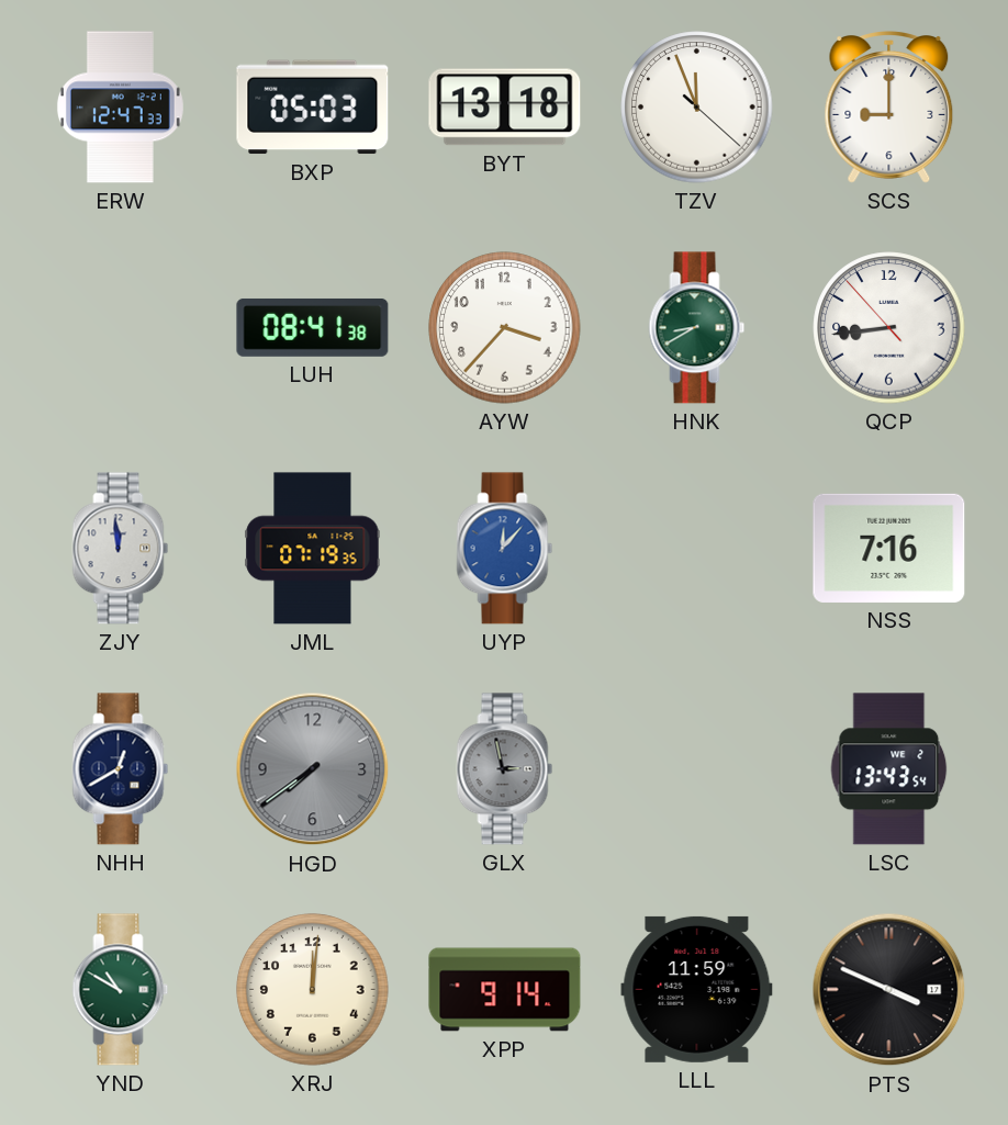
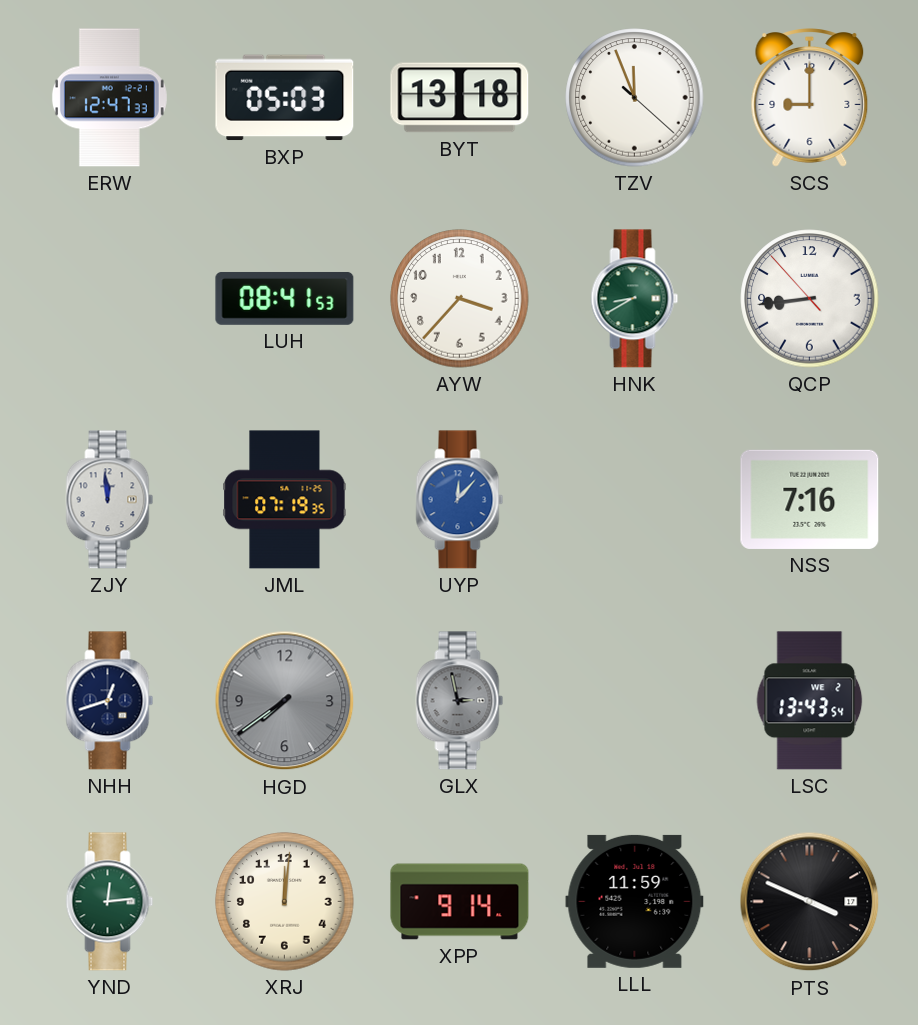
LUH: 08:41:38 -> 08:41:53
NHH: 12:40 -> 12:42
YND: 10:50 -> 12:14
